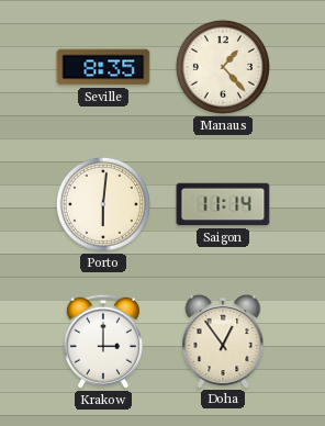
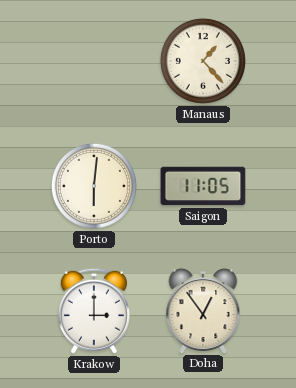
Seville: 8:35 -> none
Saigon: 11:14 -> 11:05
